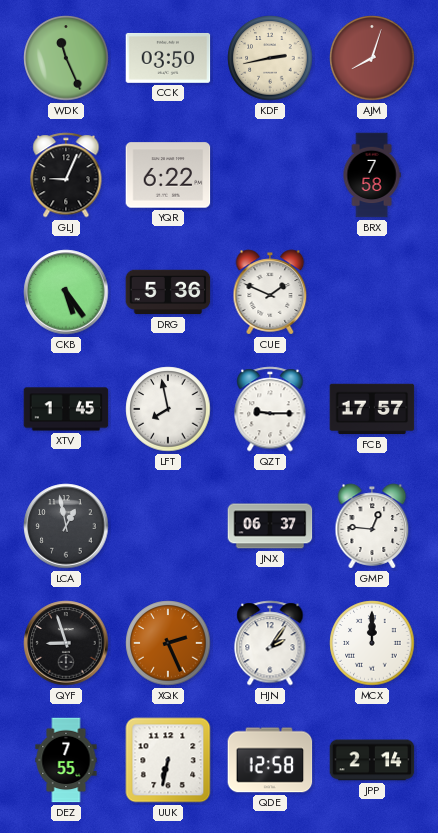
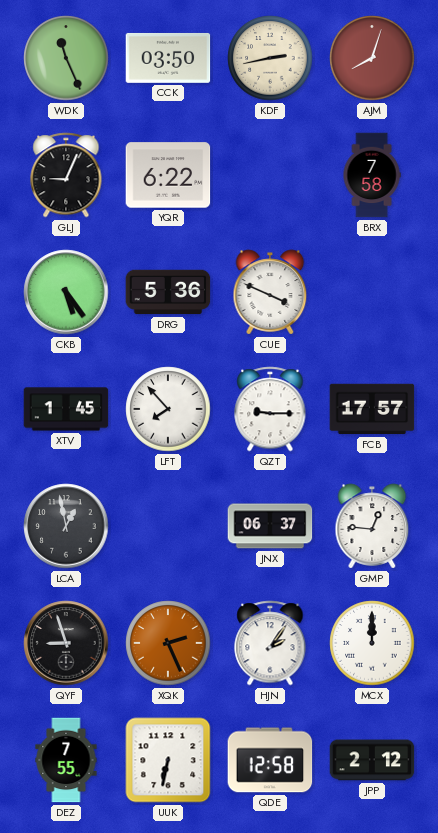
CUE: 1:49 -> 3:49
LFT: 7:58 -> 7:53
JPP: 2:14 -> 2:12
